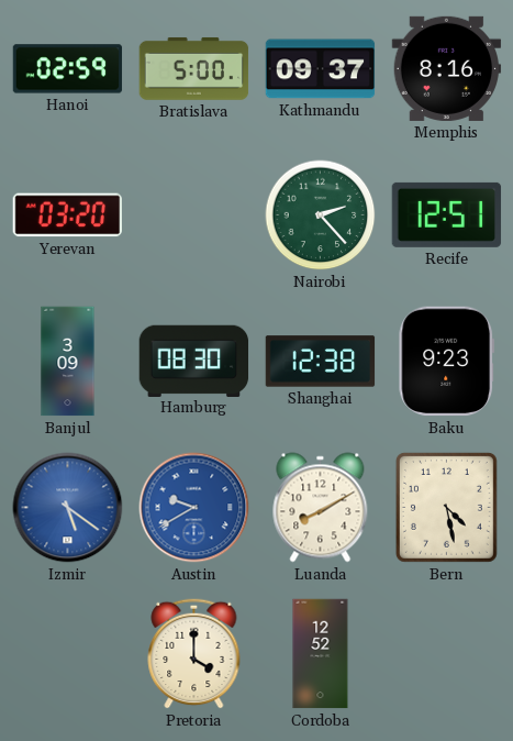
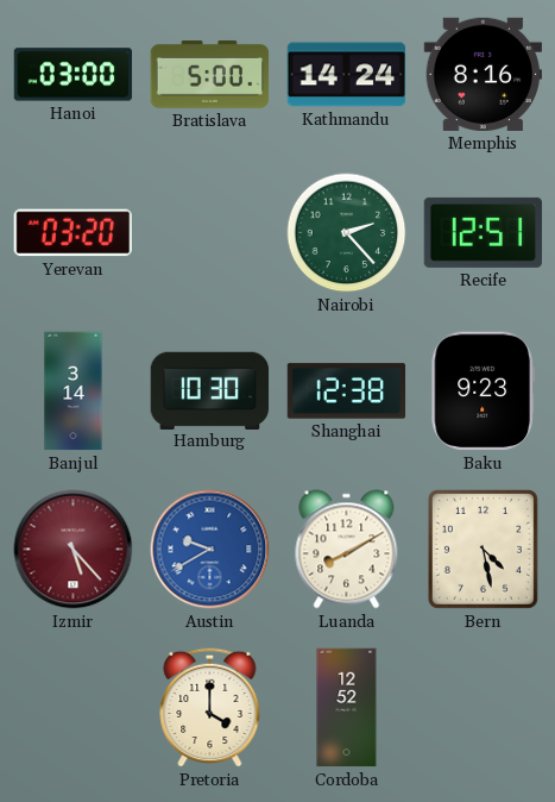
Hanoi: 02:59 -> 03:00
Kathmandu: 09:37 -> 14:24
Banjul: 3:09 -> 3:14
Hamburg: 08:30 -> 10:30
Izmir: 5:21 -> 5:23
Izmir dial: blue -> burgundy
